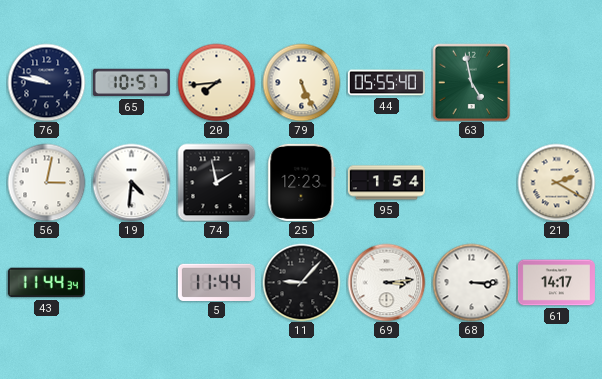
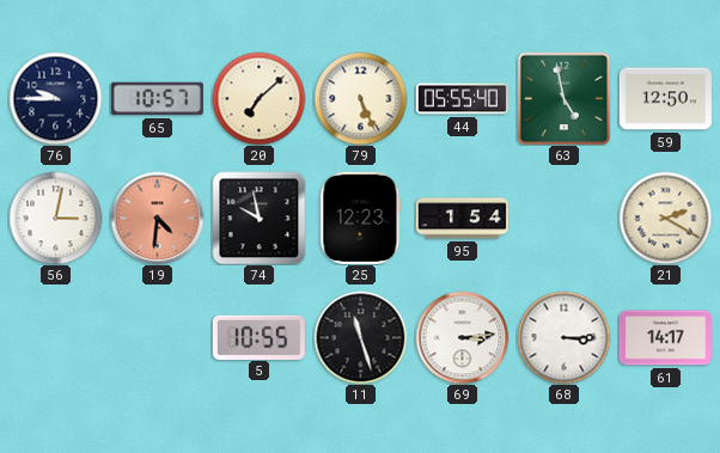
76: 9:47 -> 9:45
20: 7:44 -> 7:08
59: none -> 12:50
19 dial: white -> salmon
74: 1:58 -> 9:58
43: 11:44 -> none
5: 11:44 -> 10:55
11: 9:07 -> 11:27
